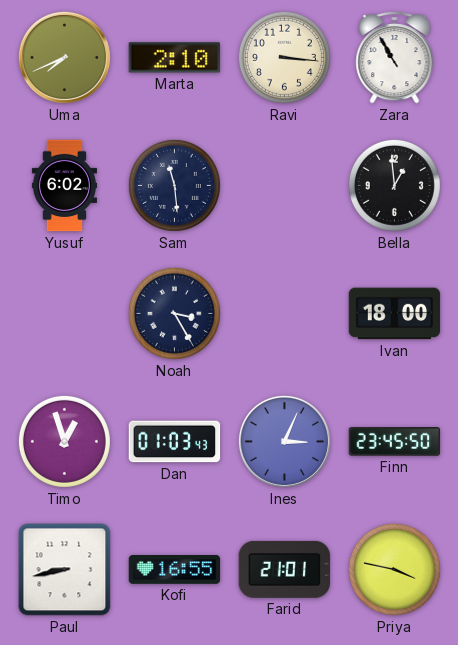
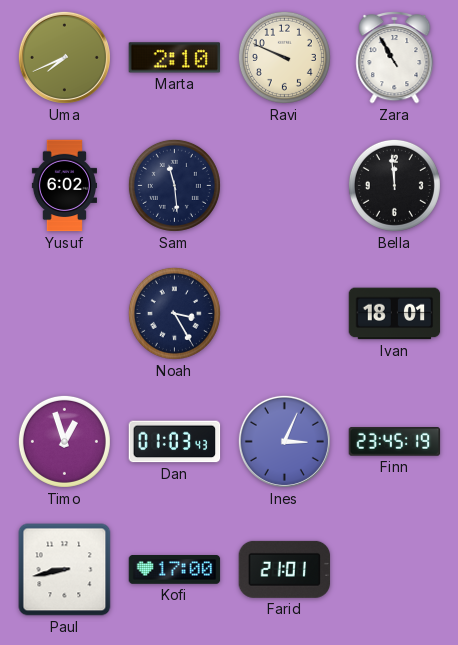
Ravi: 3:16 -> 9:49
Bella: 12:59 -> 11:59
Ivan: 18:00 -> 18:01
Finn: 23:45:50 -> 23:45:19
Kofi: 16:55 -> 17:00
Priya: 3:47 -> none
